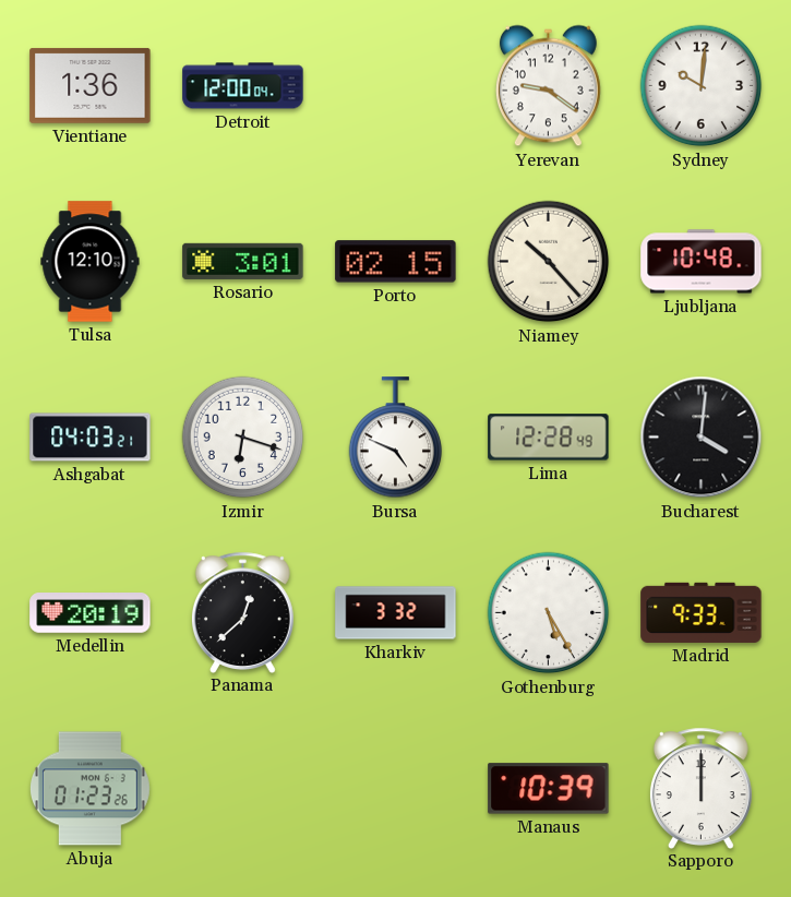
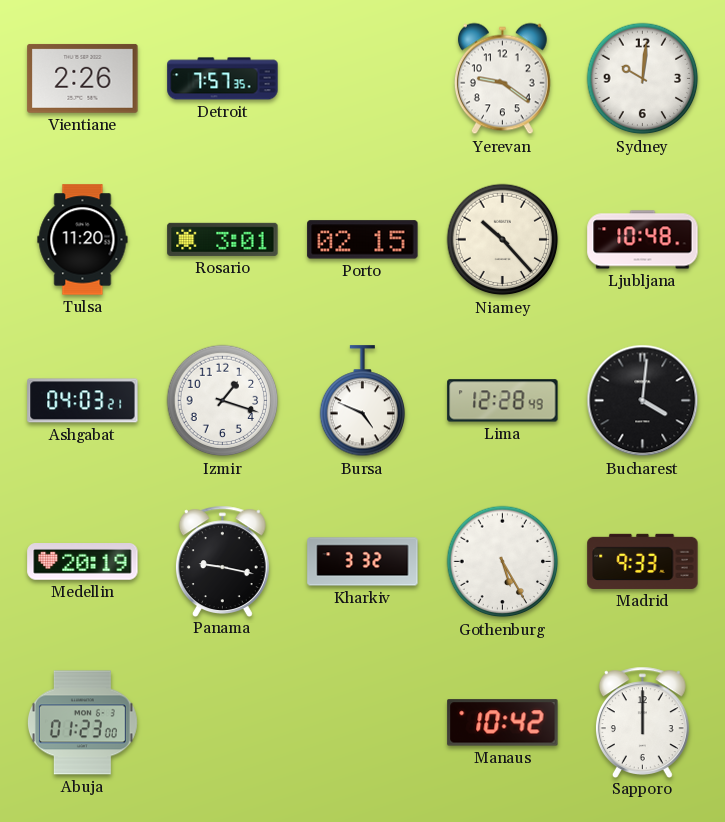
Vientiane: 1:36 -> 2:26
Detroit: 12:00 -> 7:57
Tulsa: 12:10 -> 11:20
Izmir: 6:18 -> 1:18
Panama: 12:38 -> 9:17
Abuja: 01:23:26 -> 01:23:00
Manaus: 10:39 -> 10:42
